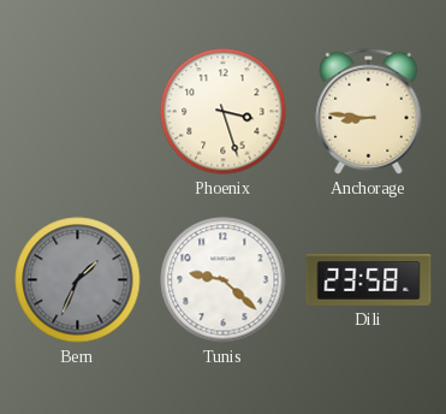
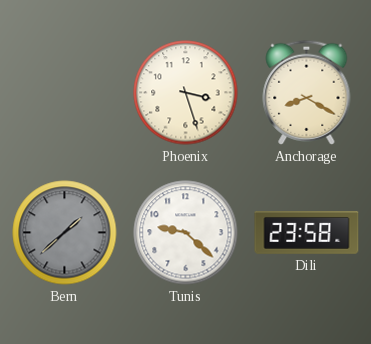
Anchorage: 8:46 -> 8:20
Bern: 1:34 -> 1:38
